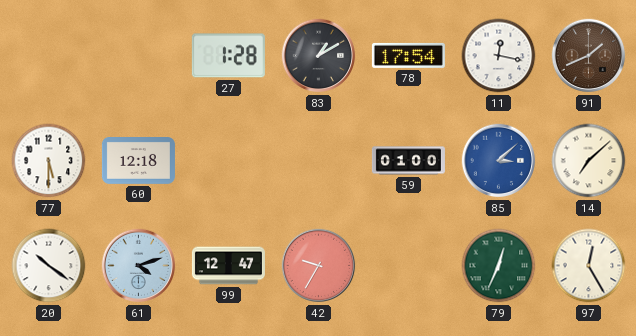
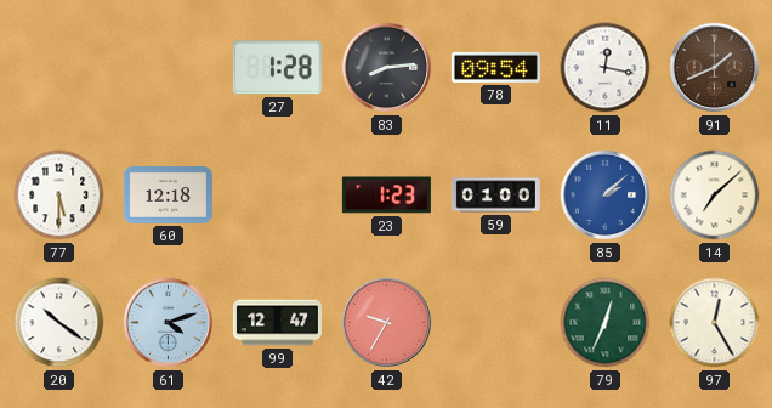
83: 1:10 -> 8:14
78: 17:54 -> 09:54
23: none -> 1:23
85: 3:08 -> 2:08
